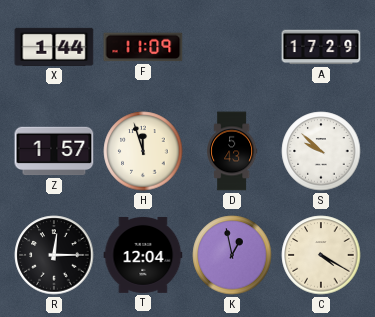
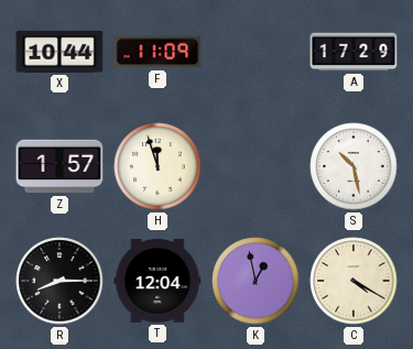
X: 1:44 -> 10:44
D: 5:43 -> none
S: 9:52 -> 10:28
R: 12:15 -> 8:15
